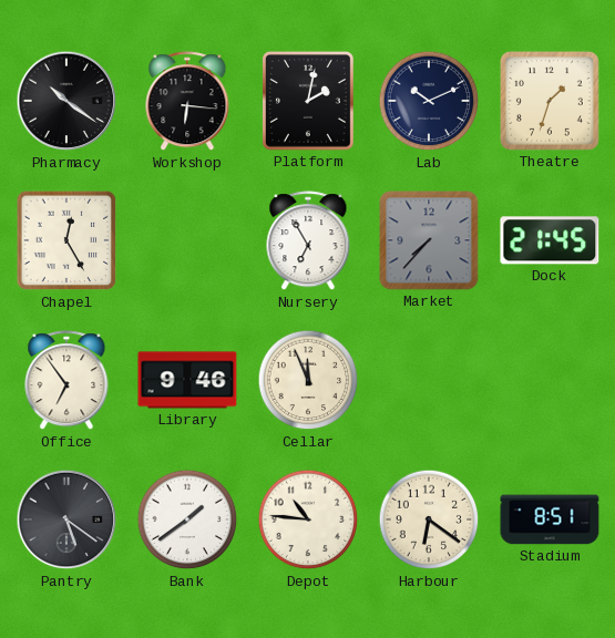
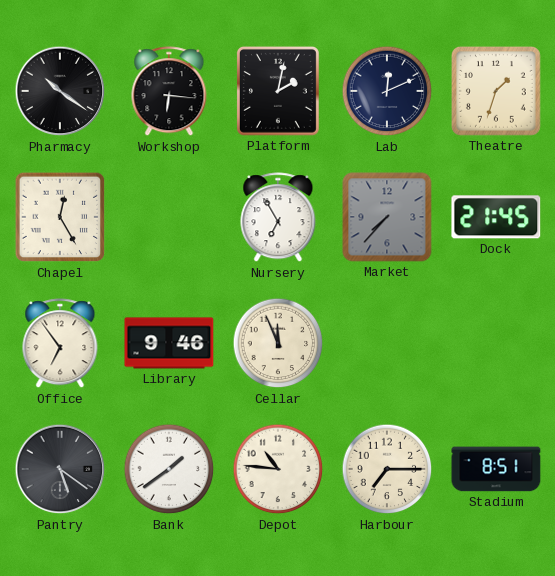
Lab: 10:11 -> 12:11
Harbour: 6:21 -> 7:15
